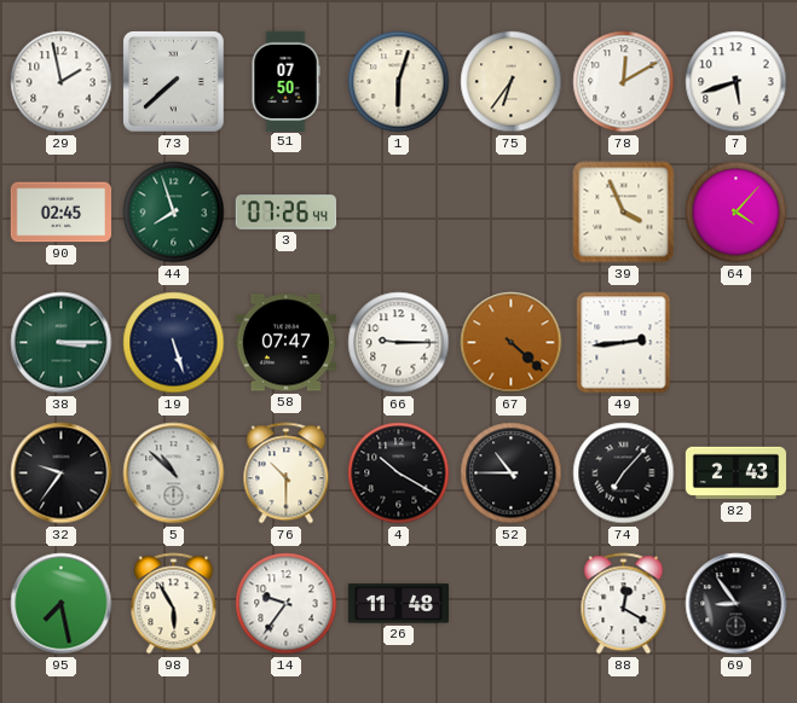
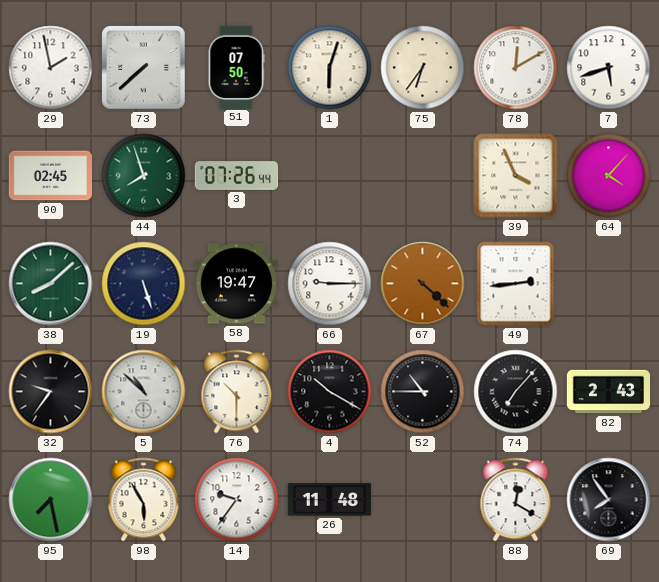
38: 3:15 -> 8:08
58: 07:47 -> 19:47
69: 8:54 -> 7:54
